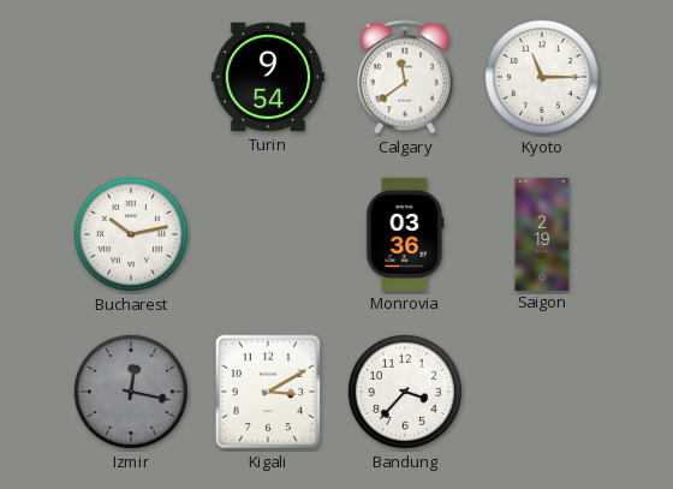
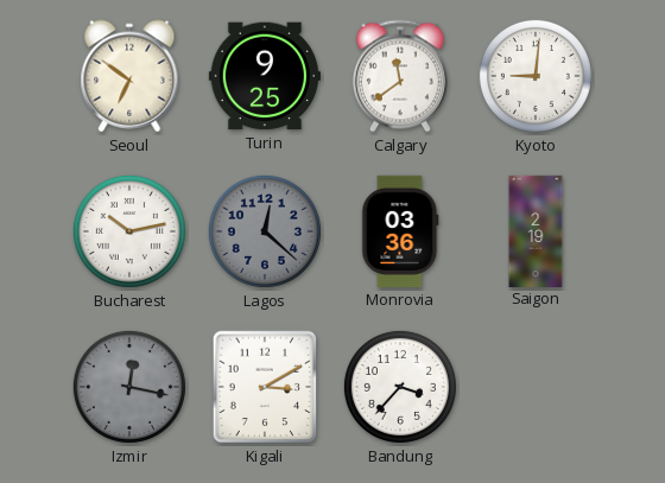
Seoul: none -> 6:51
Turin: 9:54 -> 9:25
Kyoto: 11:15 -> 9:01
Lagos: none -> 12:22
